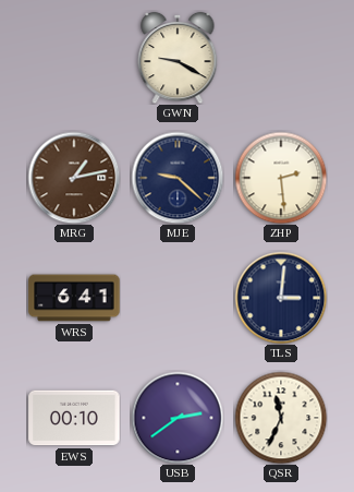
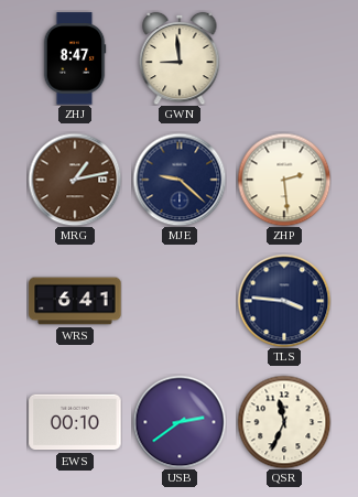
ZHJ: none -> 8:47
GWN: 9:20 -> 8:59
TLS: 3:01 -> 3:46
